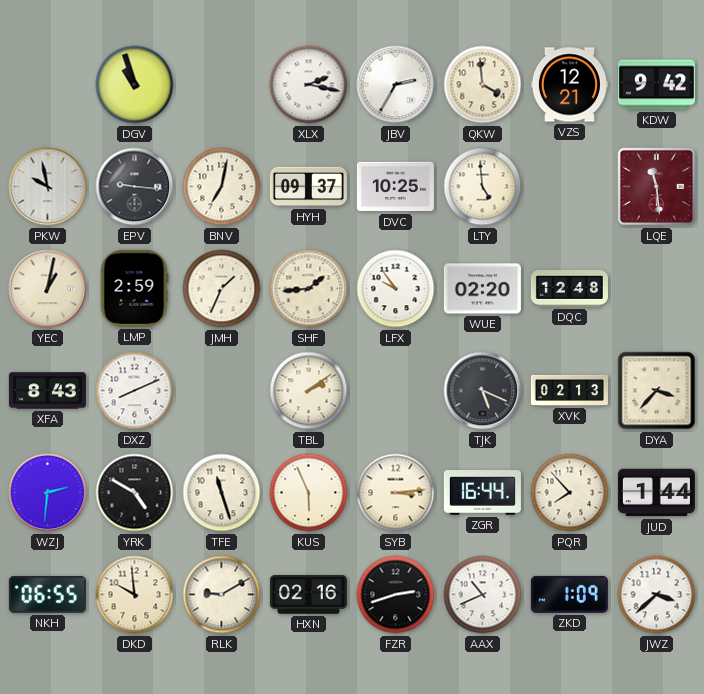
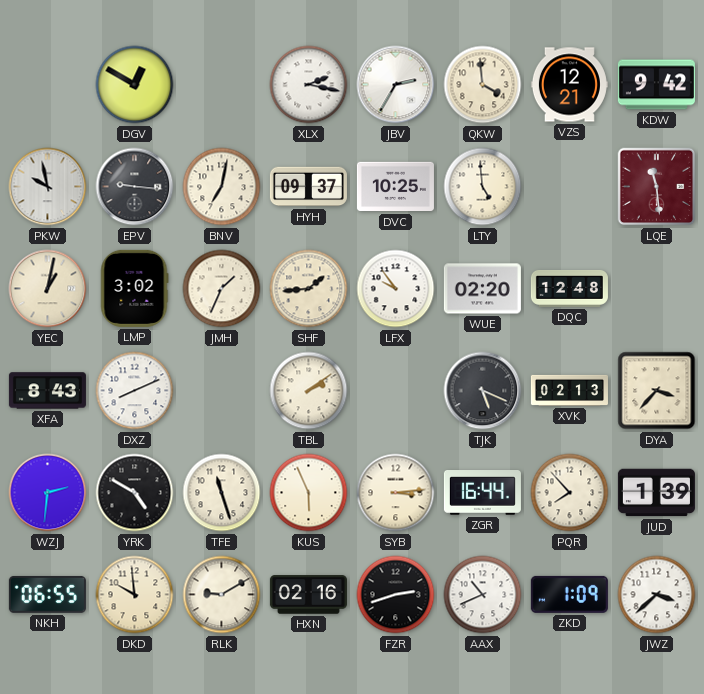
DGV: 10:57 -> 12:50
LMP: 2:59 -> 3:02
JUD: 1:44 -> 1:39
